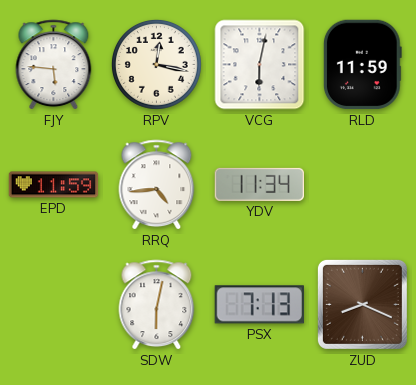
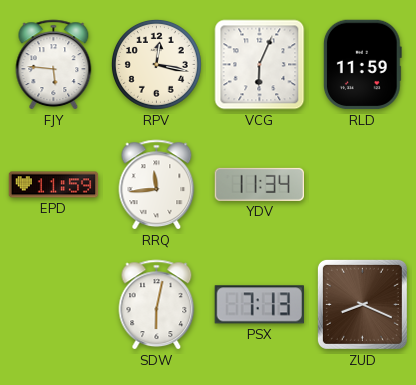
VCG: 6:02 -> 6:04
RRQ: 4:44 -> 11:44
